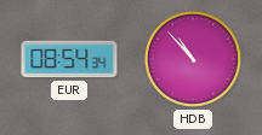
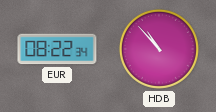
EUR: 08:54 -> 08:22
